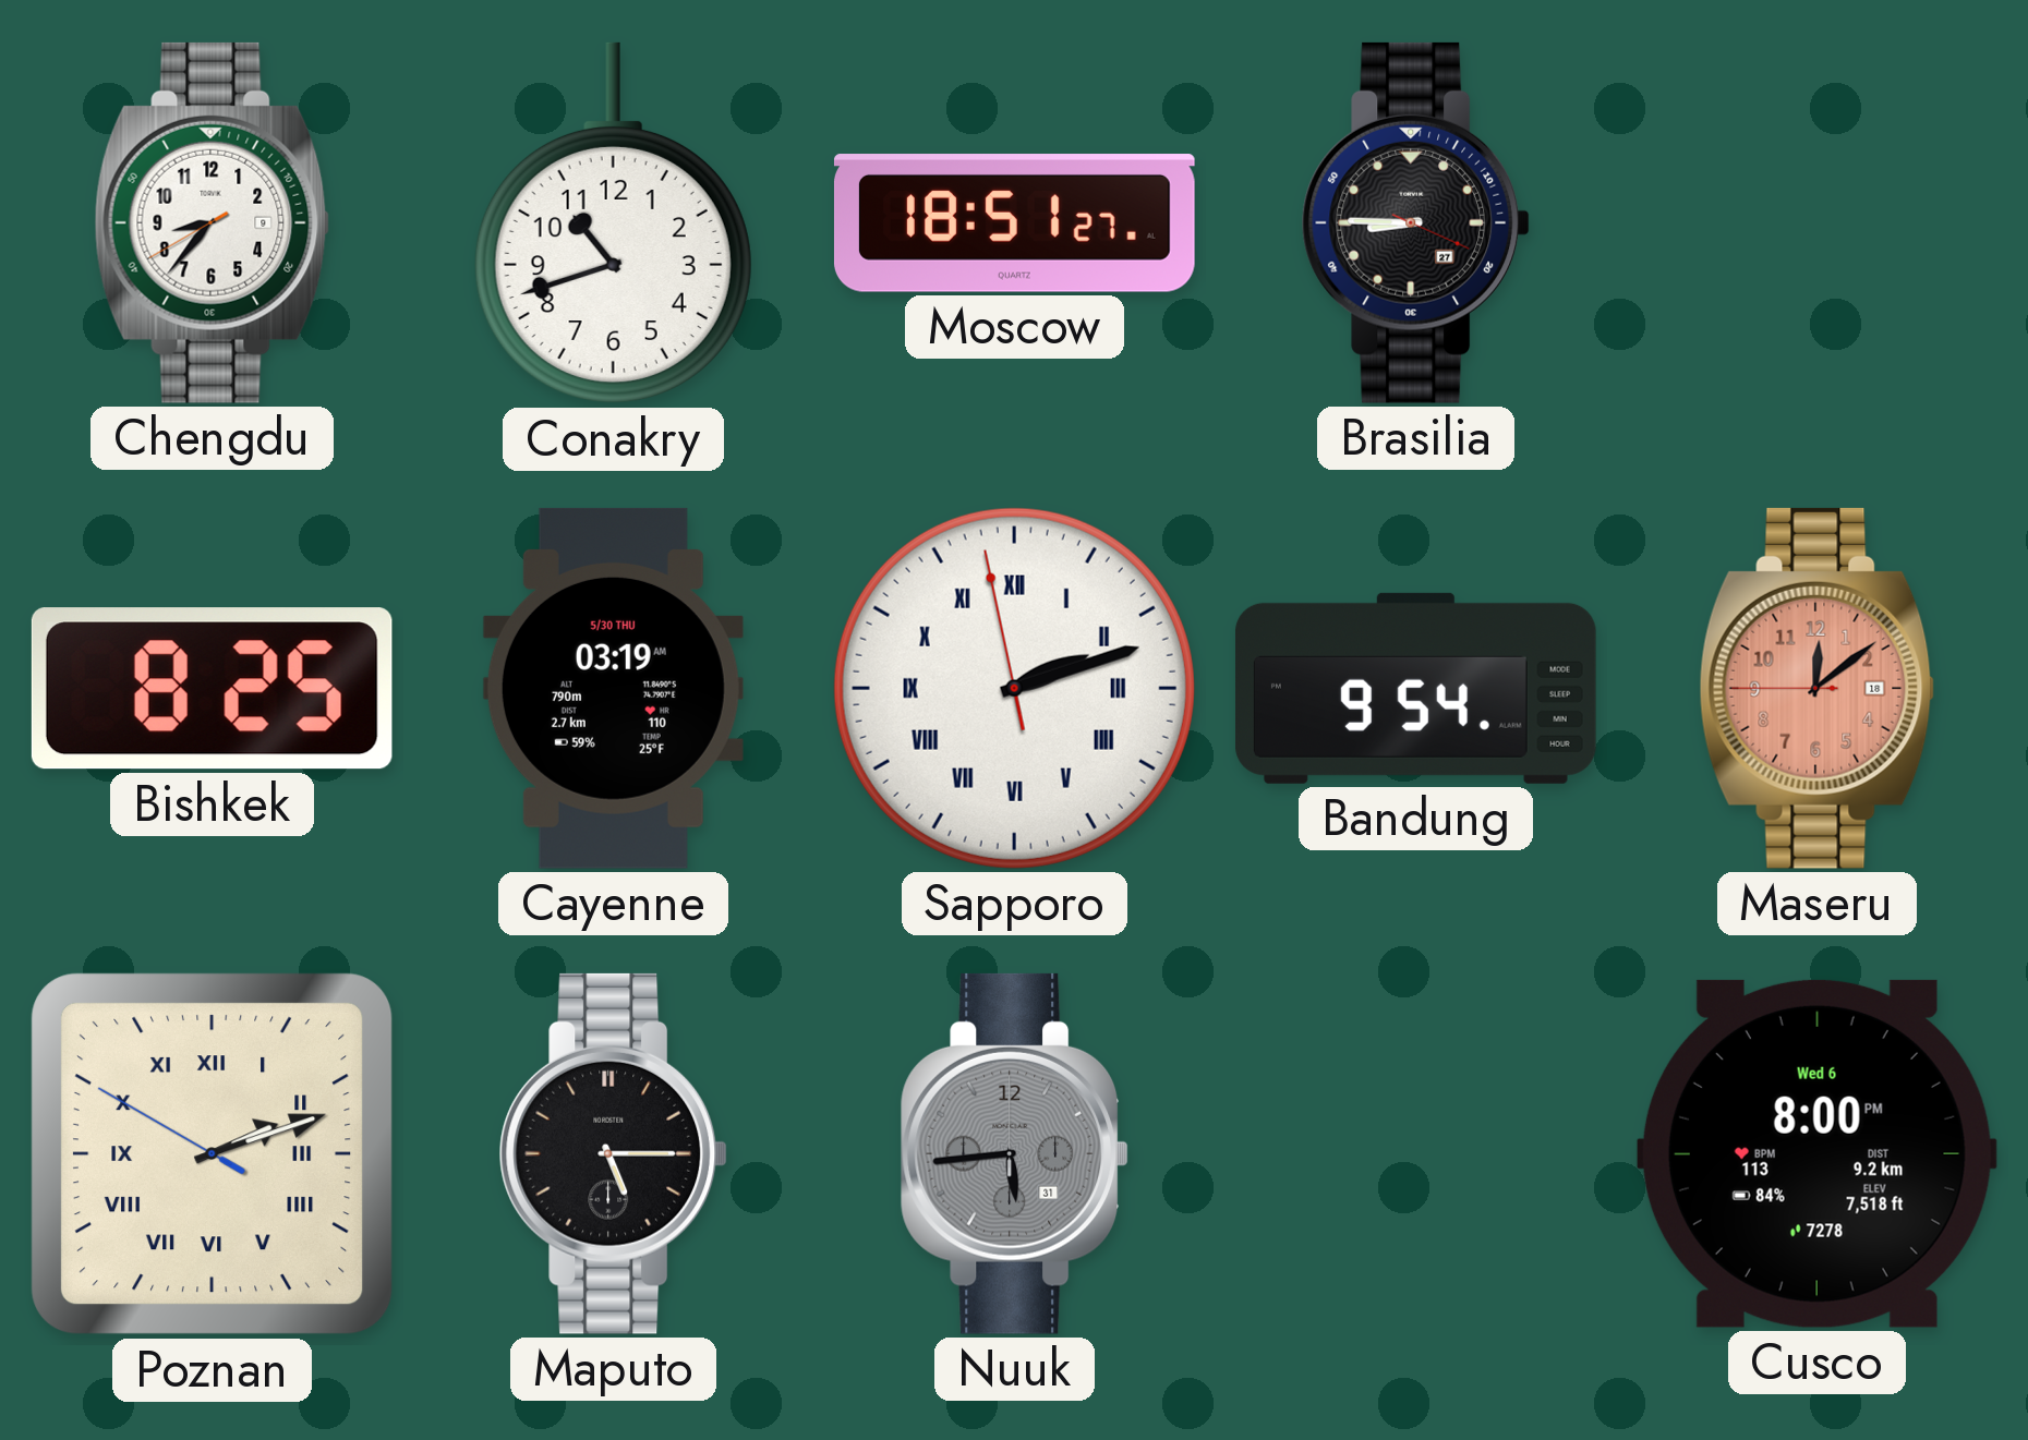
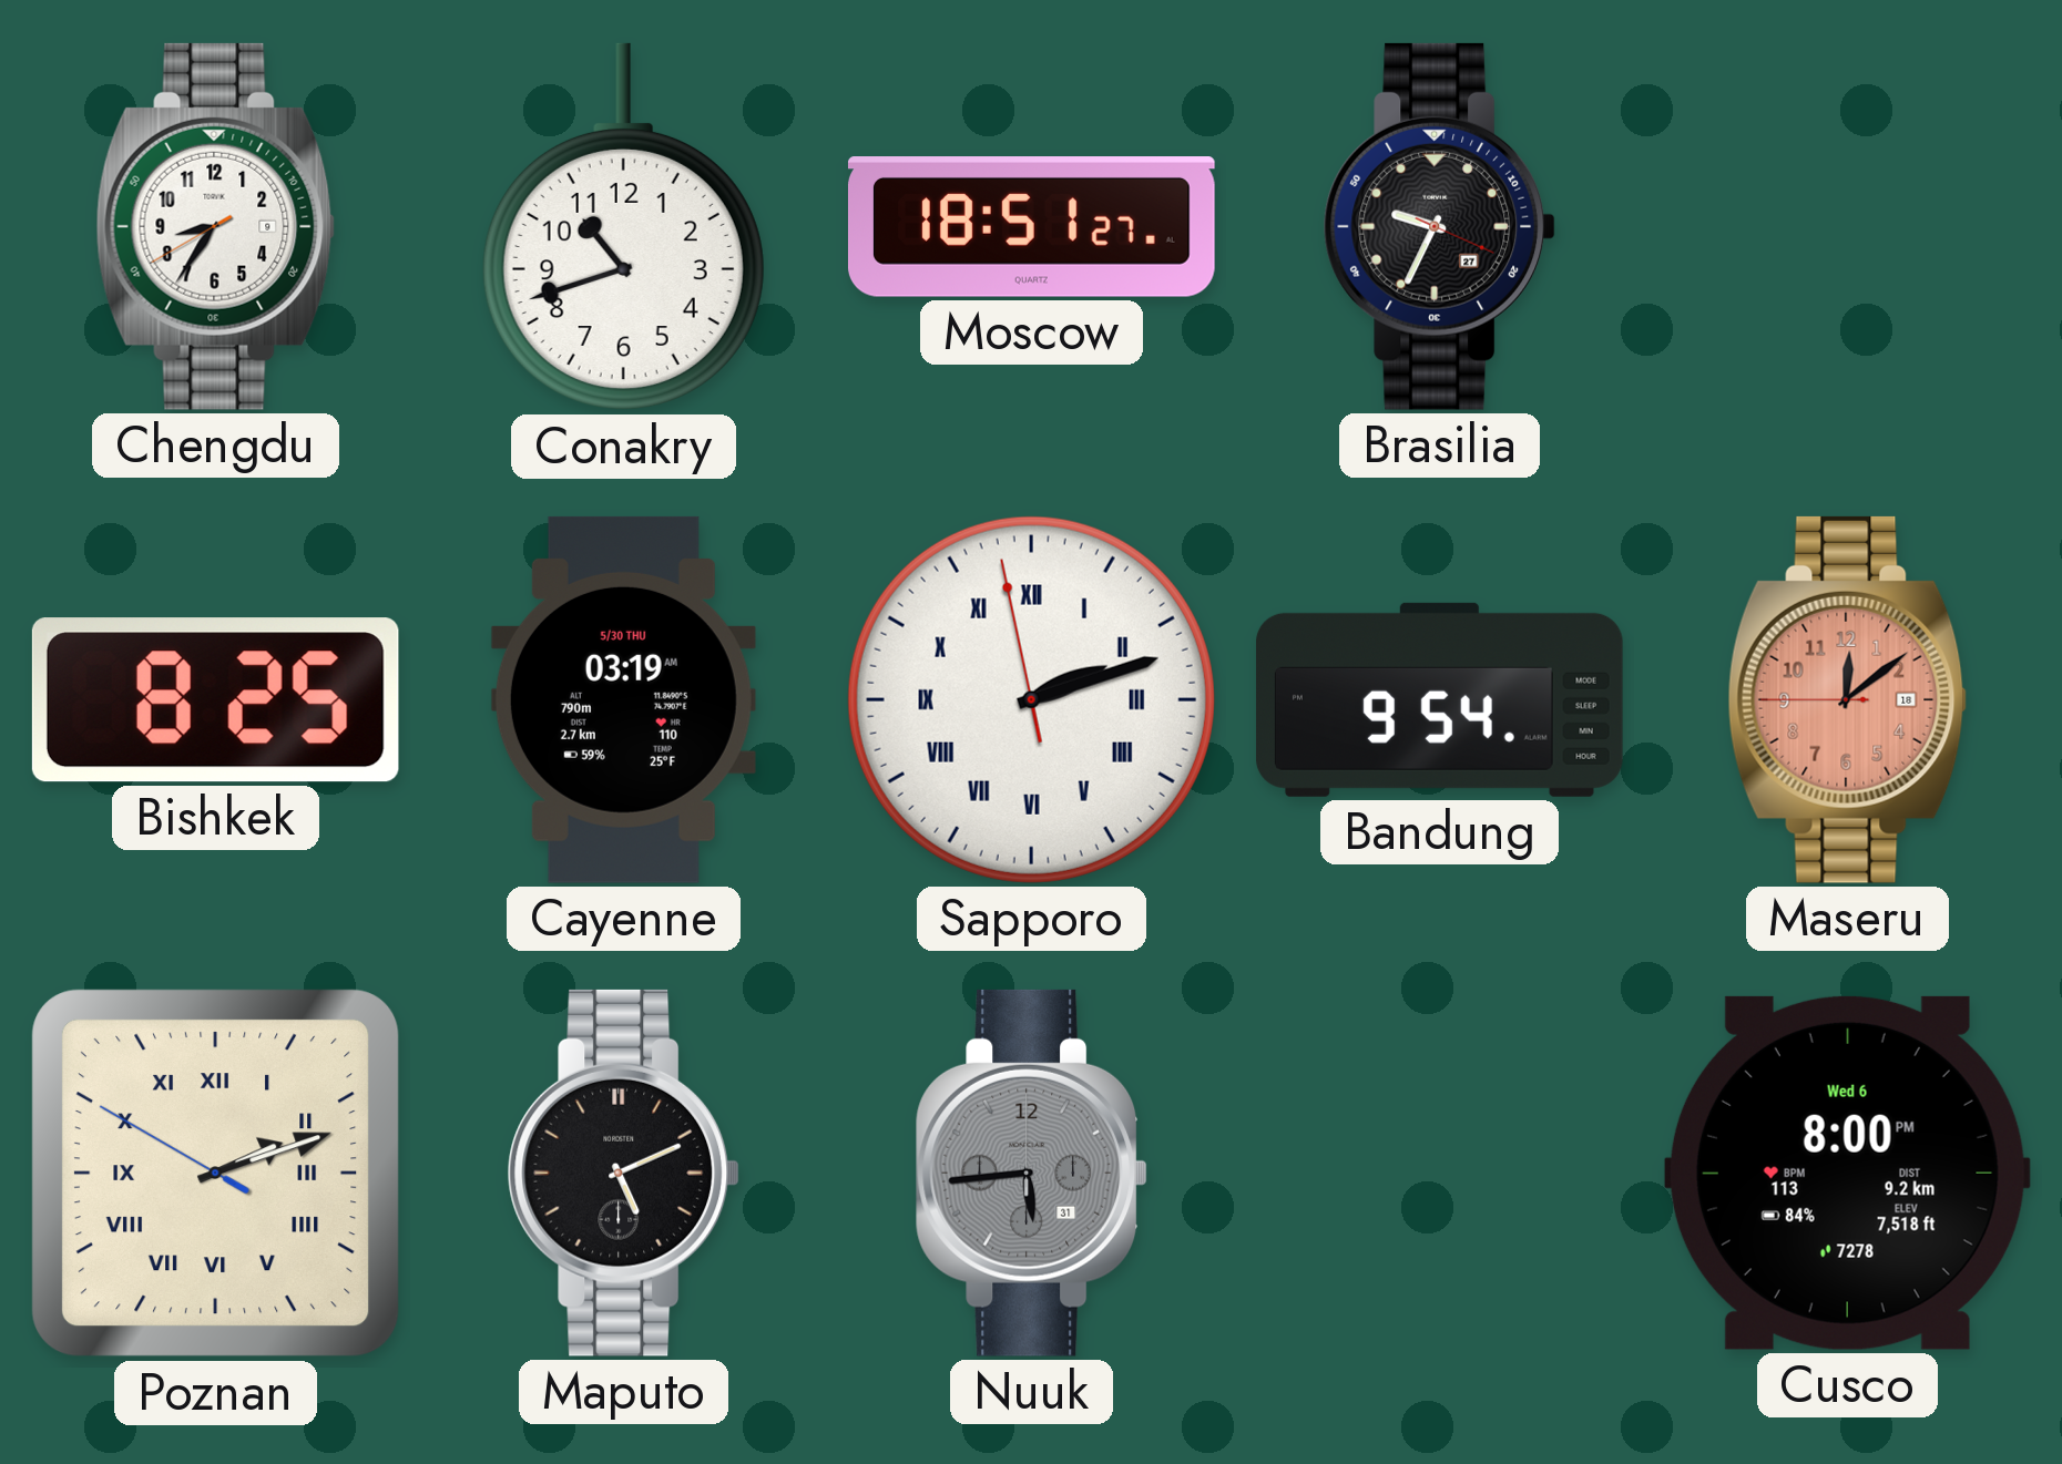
Chengdu: 8:36 -> 8:35
Brasilia: 8:45 -> 9:34
Maputo: 5:15 -> 5:11
